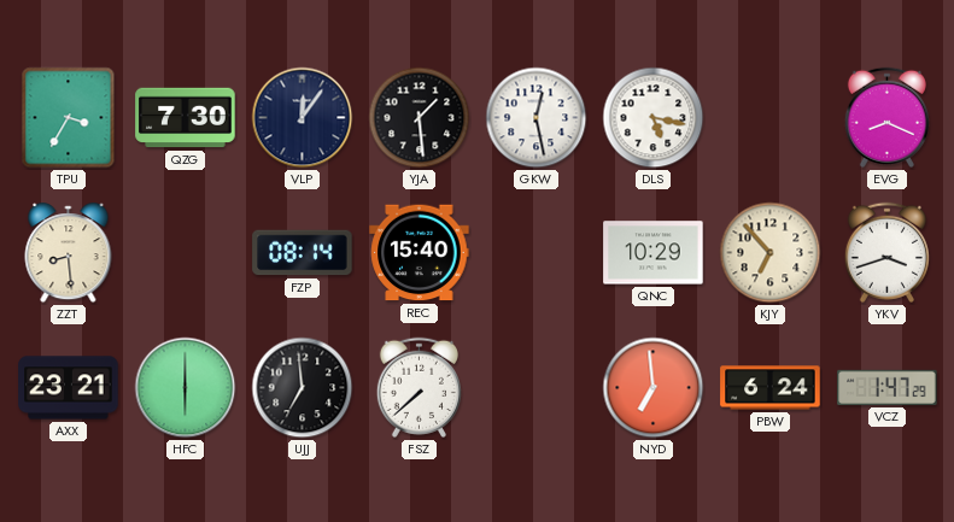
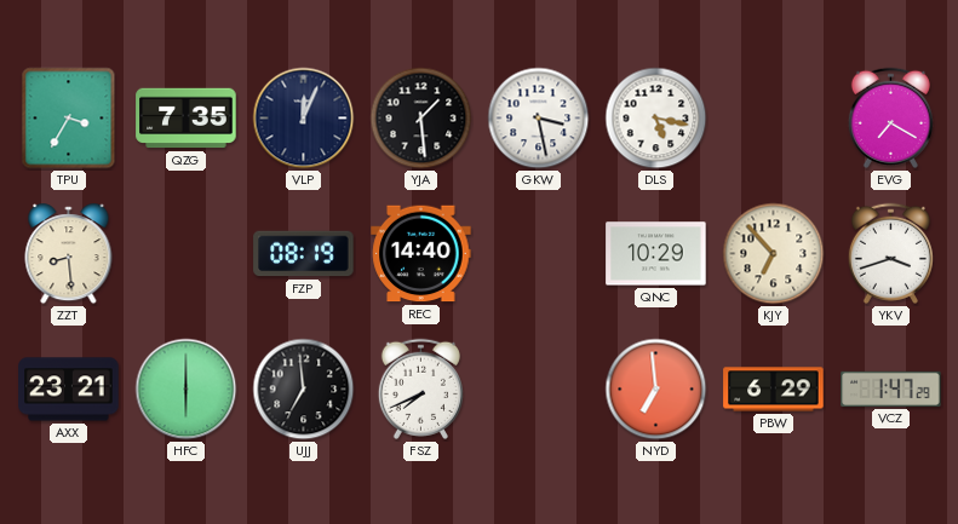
QZG: 7:30 -> 7:35
VLP: 12:06 -> 12:04
GKW: 12:28 -> 3:28
EVG: 8:19 -> 7:20
FZP: 08:14 -> 08:19
REC: 15:40 -> 14:40
FSZ: 7:38 -> 7:41
PBW: 6:24 -> 6:29
